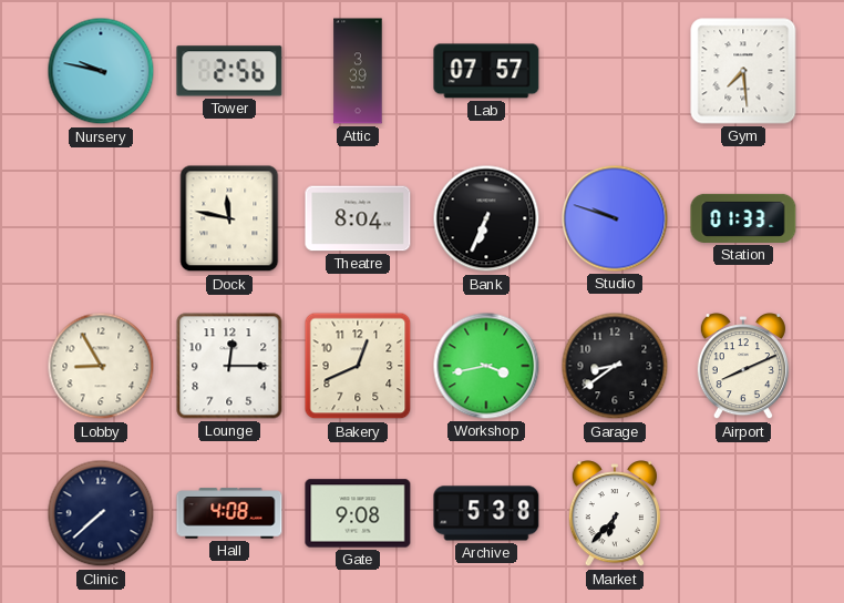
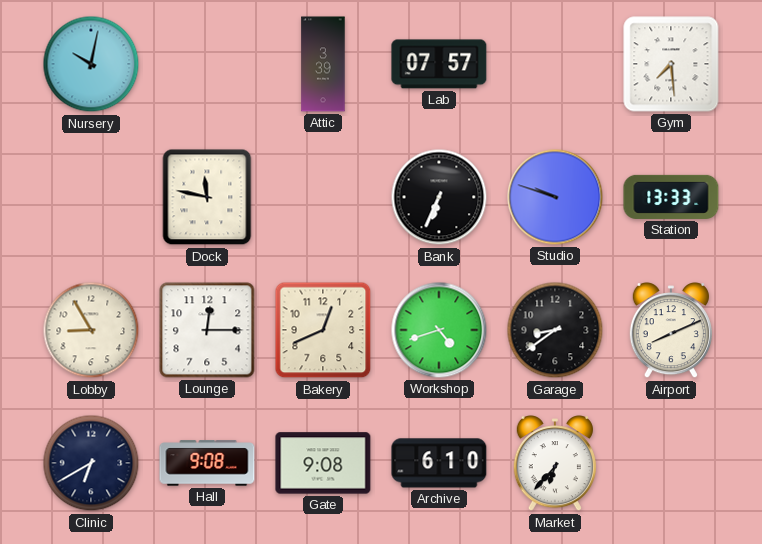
Nursery: 9:47 -> 10:02
Tower: 2:56 -> none
Theatre: 8:04 -> none
Station: 01:33 -> 13:33
Workshop: 3:43 -> 4:42
Clinic: 7:38 -> 6:40
Hall: 4:08 -> 9:08
Archive: 5:38 -> 6:10
